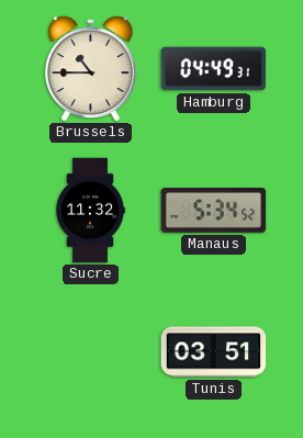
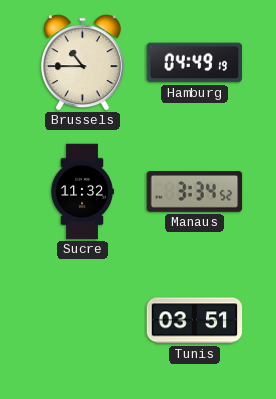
Hamburg: 04:49:31 -> 04:49:19
Manaus: 5:34 -> 3:34
